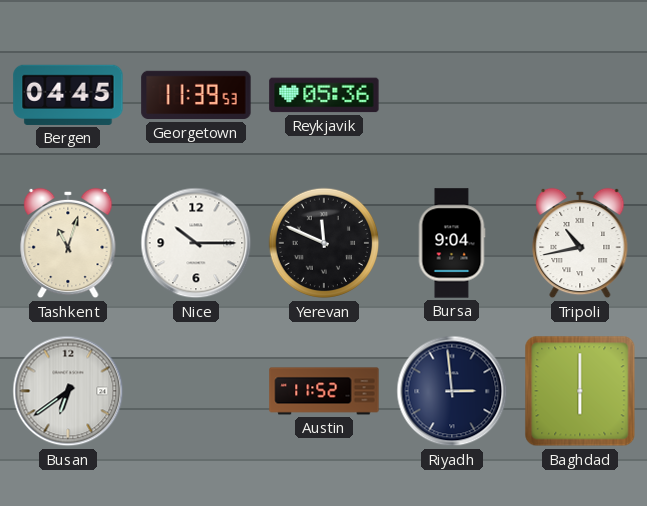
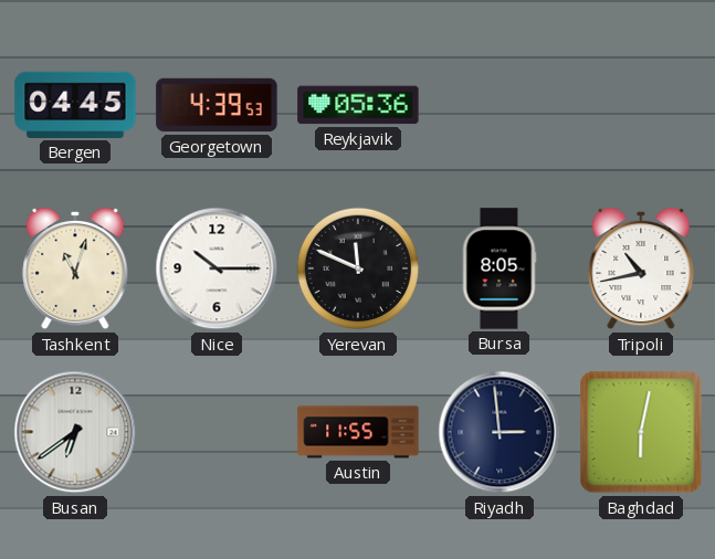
Georgetown: 11:39 -> 4:39
Bursa: 9:04 -> 8:05
Austin: 11:52 -> 11:55
Baghdad: 6:00 -> 6:02
